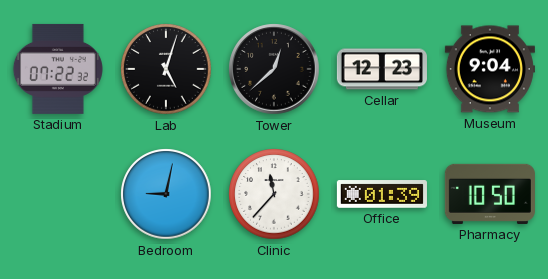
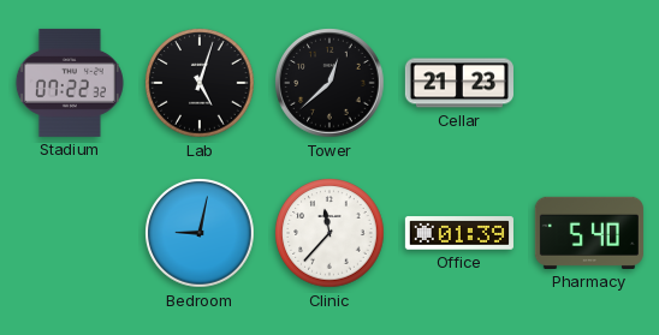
Cellar: 12:23 -> 21:23
Museum: 9:04 -> none
Pharmacy: 10:50 -> 5:40
